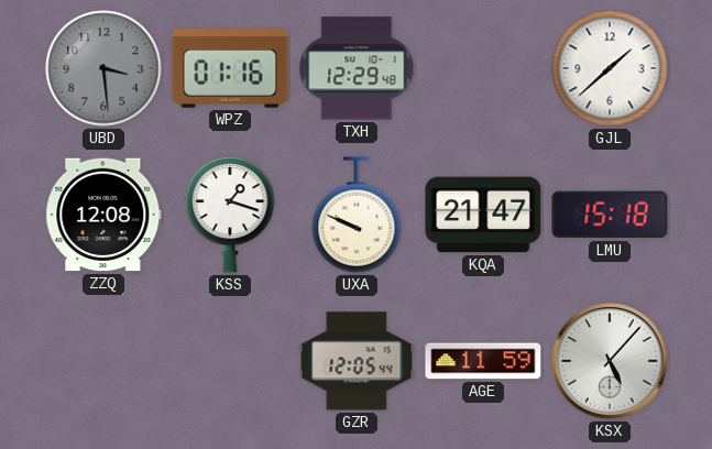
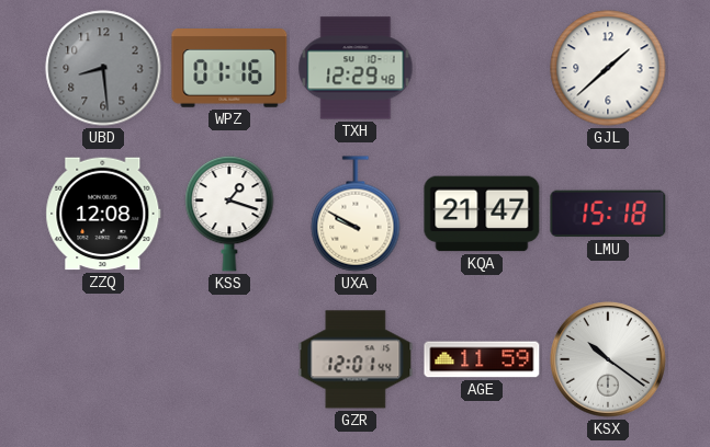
UBD: 3:29 -> 8:29
UXA: 9:49 -> 9:50
GZR: 12:05 -> 12:01
KSX: 5:07 -> 10:21
